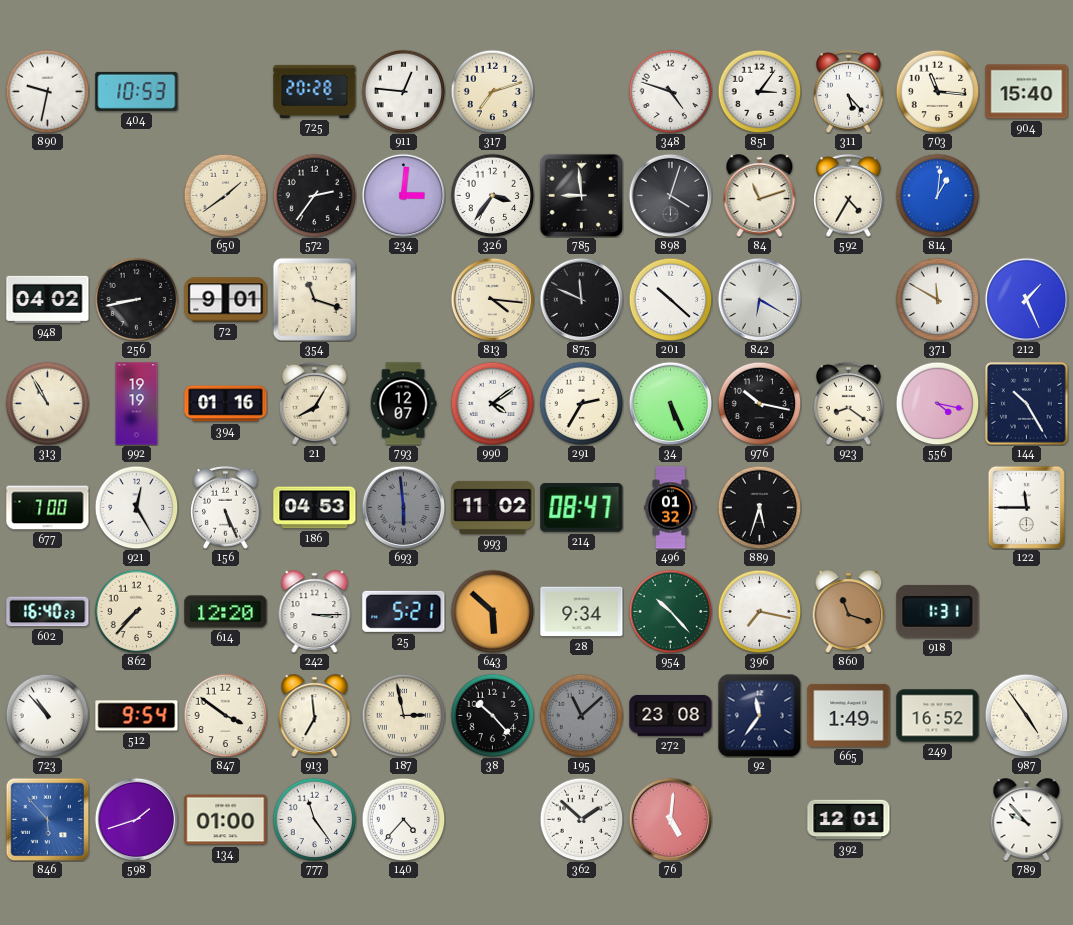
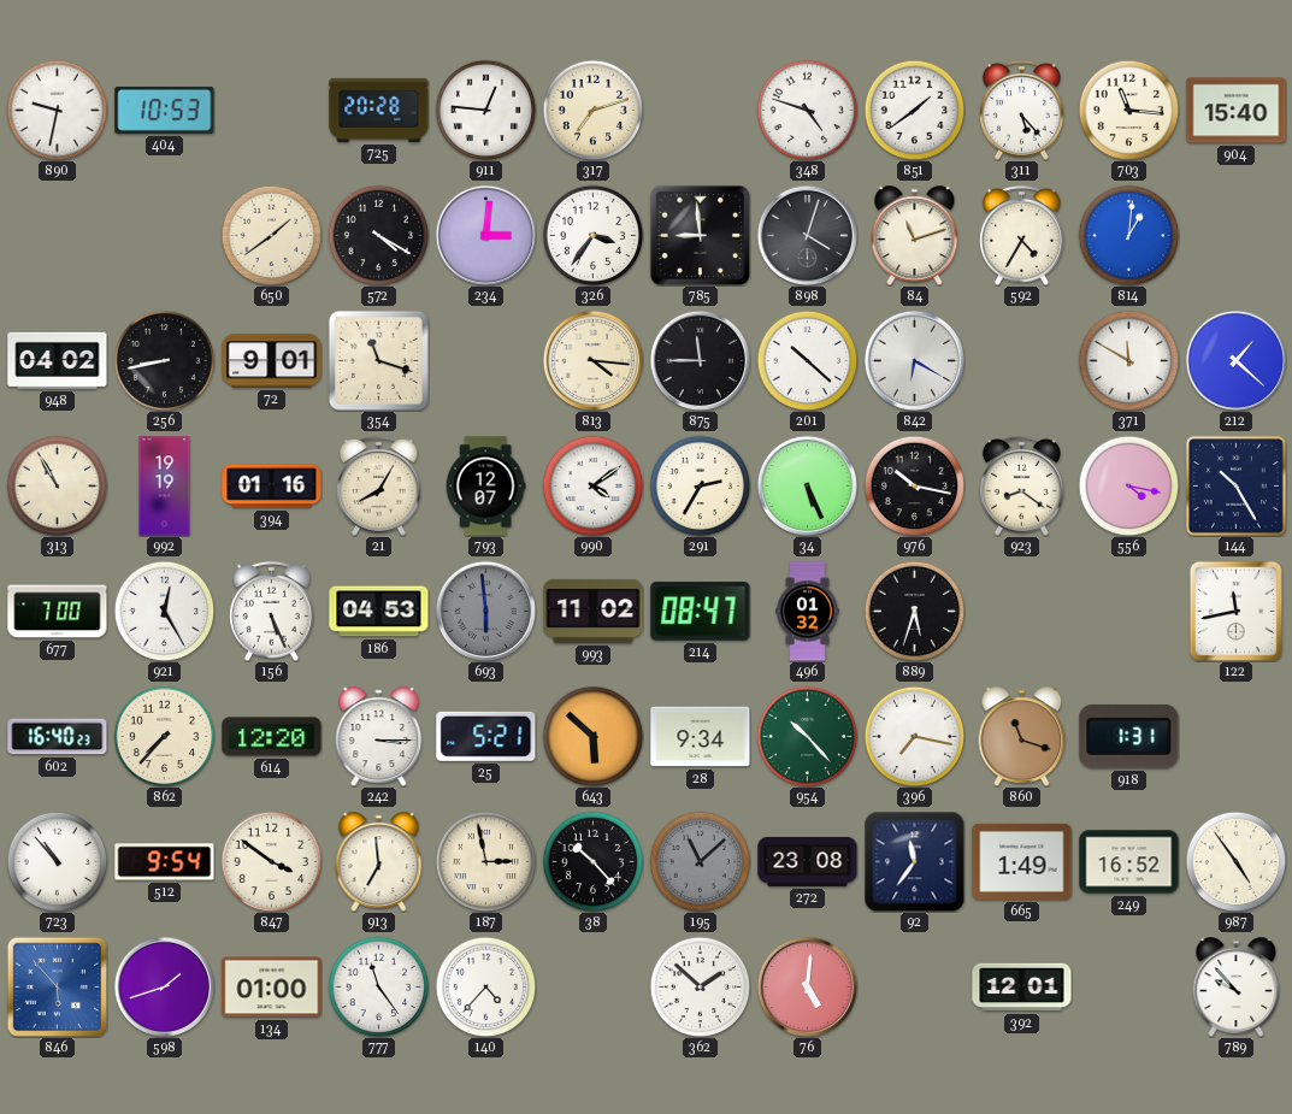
851: 3:06 -> 1:39
572: 2:36 -> 4:20
875: 11:49 -> 11:45
212: 1:26 -> 1:22
122: 11:45 -> 11:43
